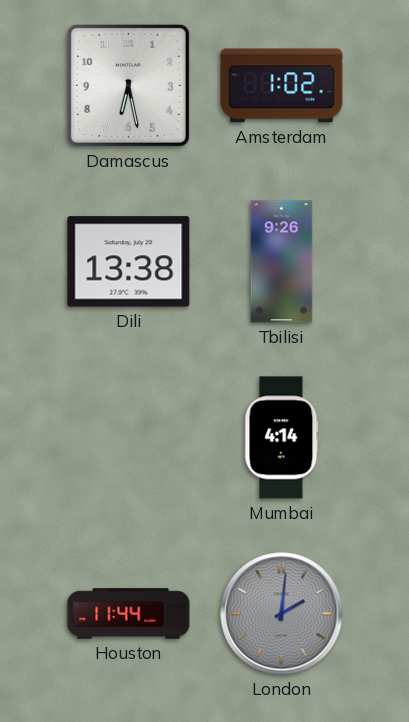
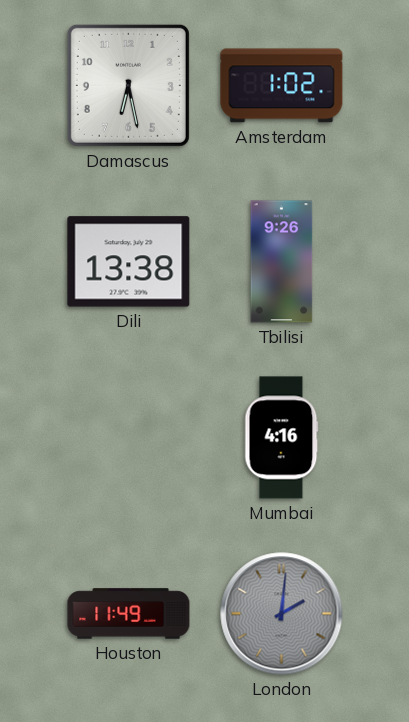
Mumbai: 4:14 -> 4:16
Houston: 11:44 -> 11:49
